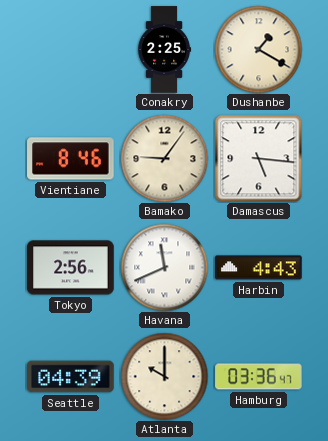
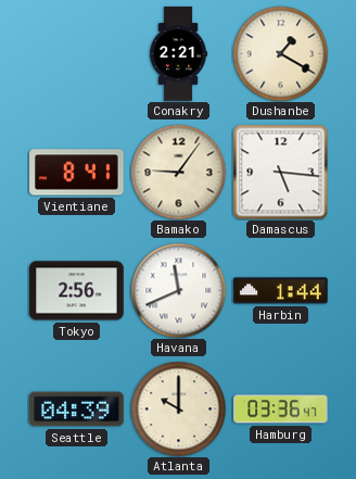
Conakry: 2:25 -> 2:21
Vientiane: 8:46 -> 8:41
Harbin: 4:43 -> 1:44
